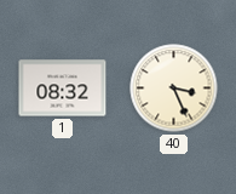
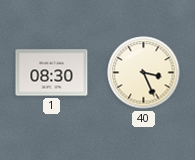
1: 08:32 -> 08:30
